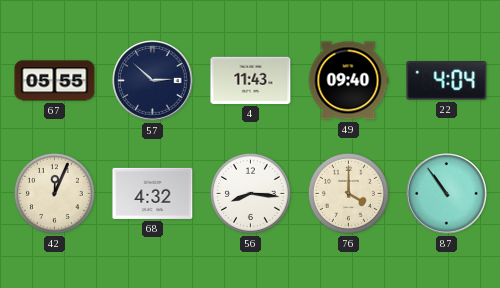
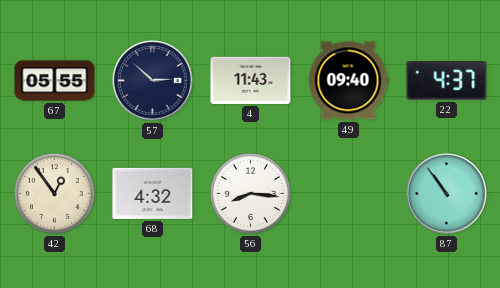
22: 4:04 -> 4:37
42: 12:04 -> 12:54
76: 4:00 -> none
